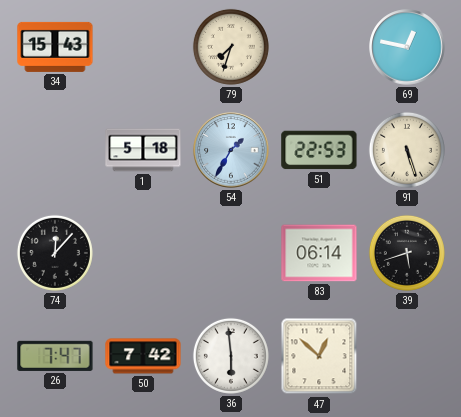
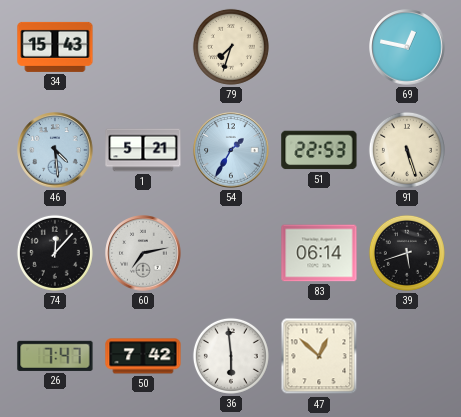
46: none -> 4:29
1: 5:18 -> 5:21
60: none -> 7:13
